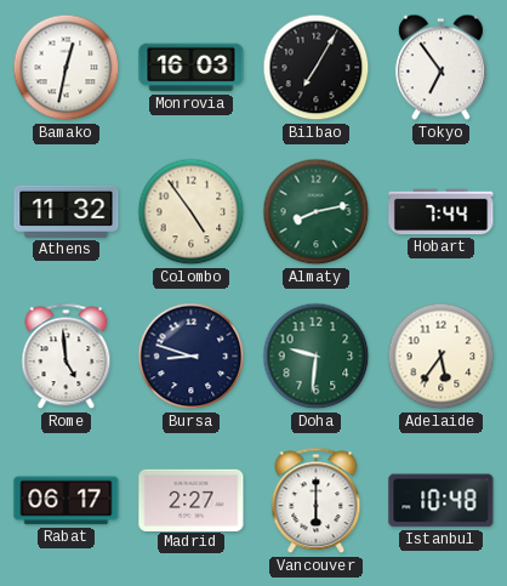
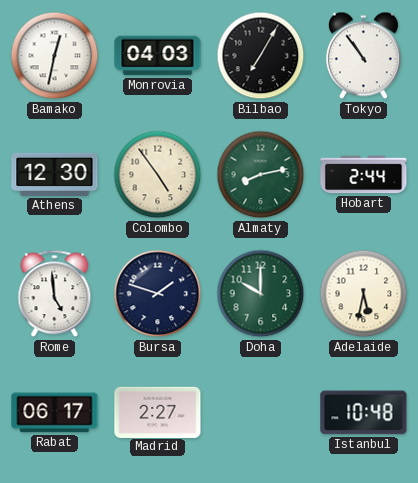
Monrovia: 16:03 -> 04:03
Tokyo: 6:54 -> 10:54
Athens: 11:32 -> 12:30
Hobart: 7:44 -> 2:44
Bursa: 8:48 -> 1:48
Doha: 9:31 -> 10:00
Adelaide: 5:36 -> 5:32
Vancouver: 6:00 -> none
